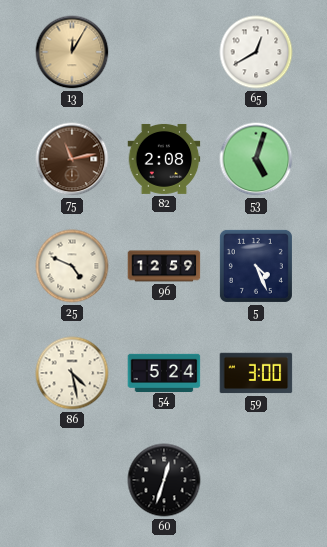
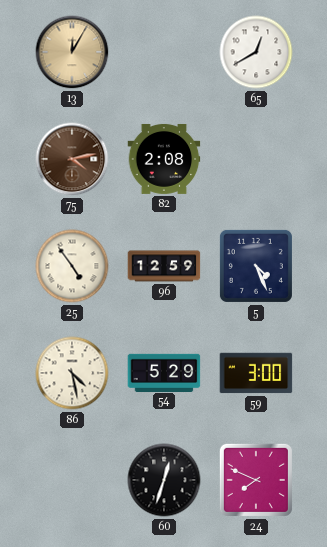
75: 11:13 -> 4:13
53: 5:03 -> none
25: 4:49 -> 4:54
54: 5:24 -> 5:29
24: none -> 7:49
